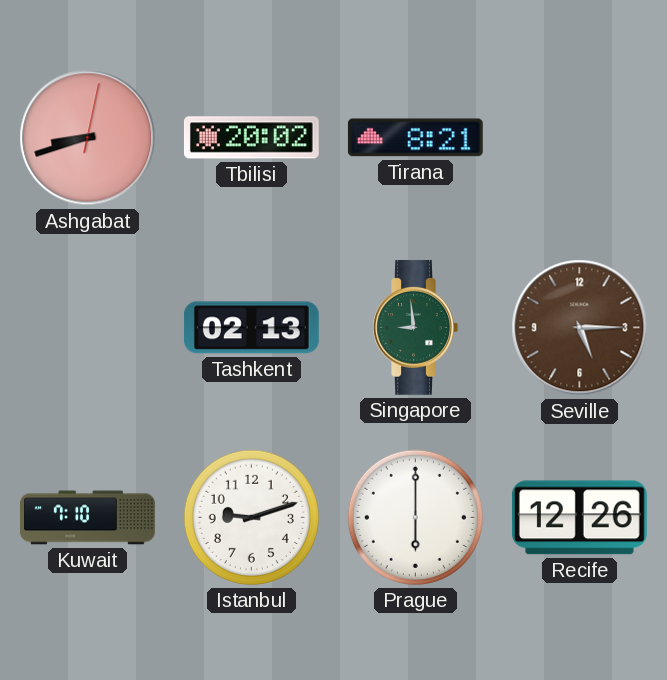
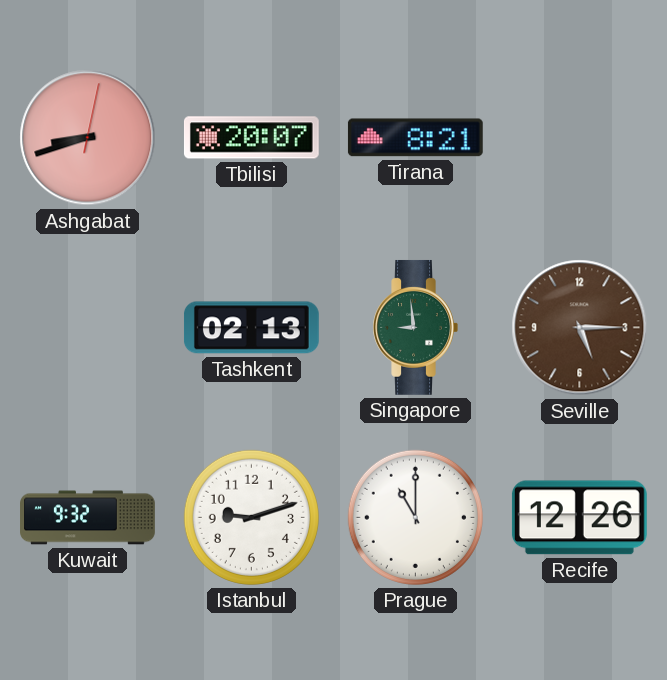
Tbilisi: 20:02 -> 20:07
Kuwait: 7:10 -> 9:32
Prague: 6:00 -> 11:00
